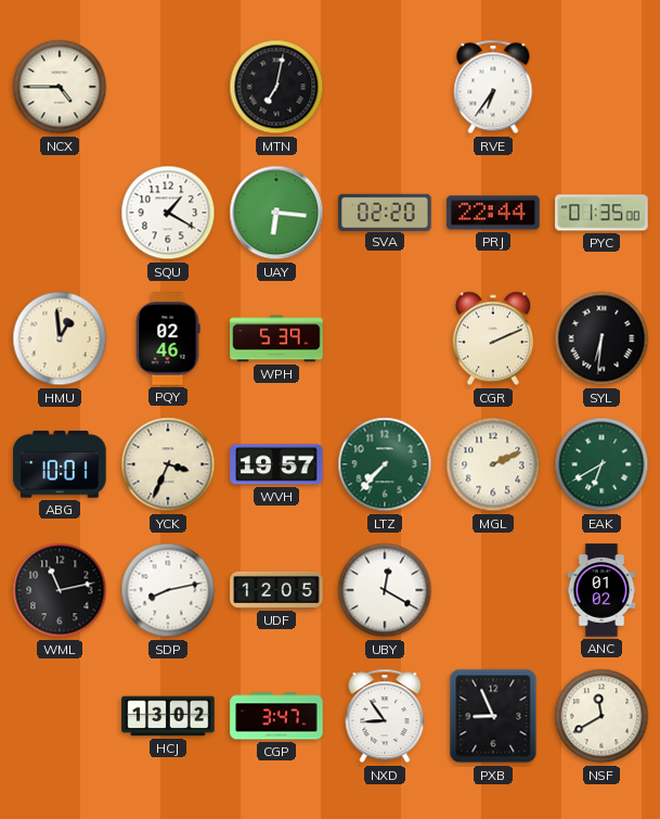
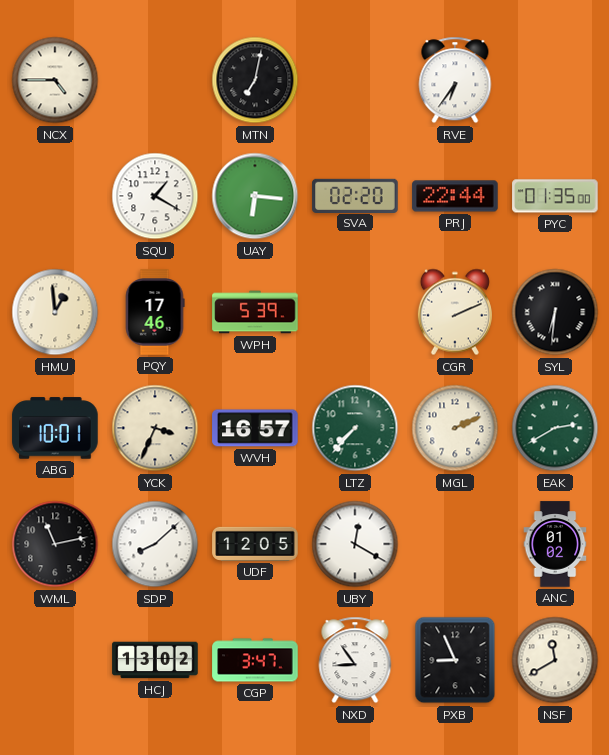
PQY: 02:46 -> 17:46
WVH: 19:57 -> 16:57
EAK: 6:40 -> 2:40
SDP: 8:13 -> 8:08
